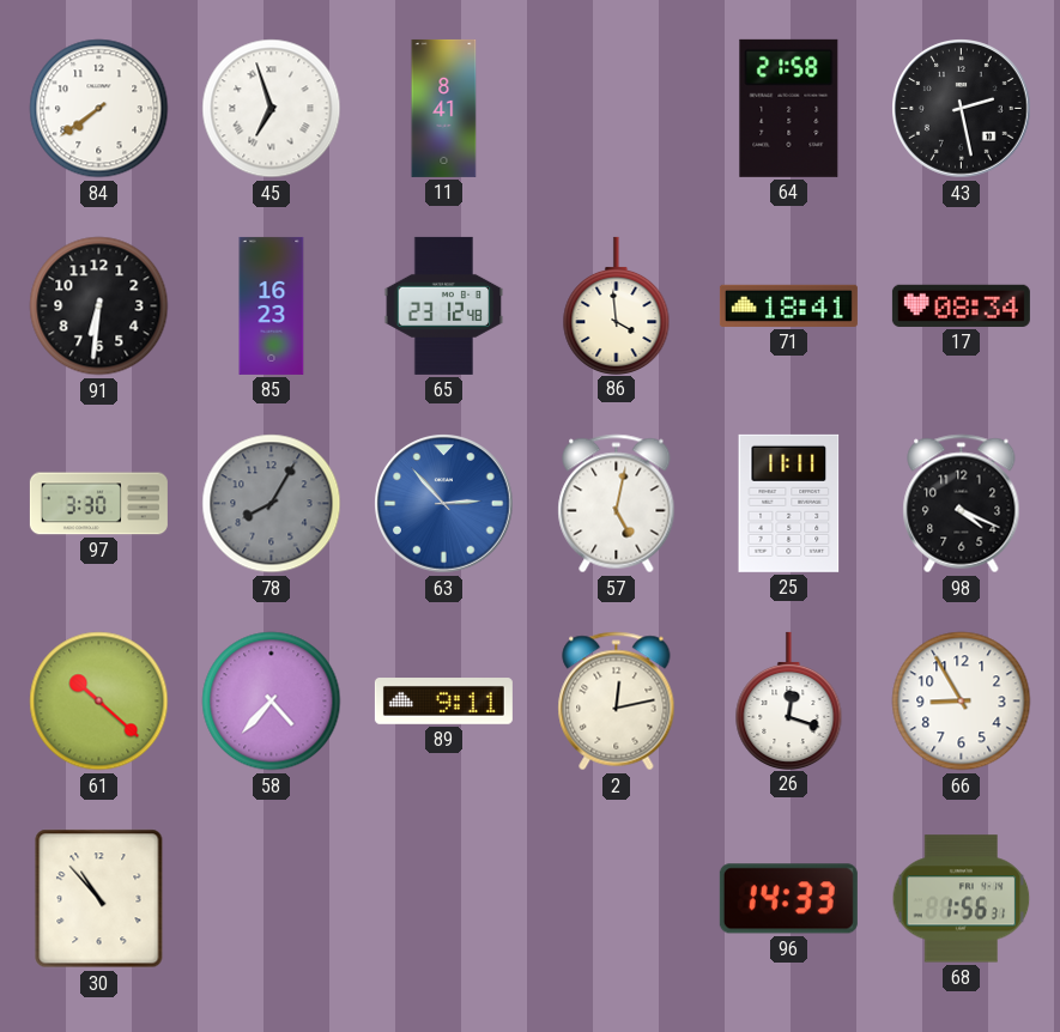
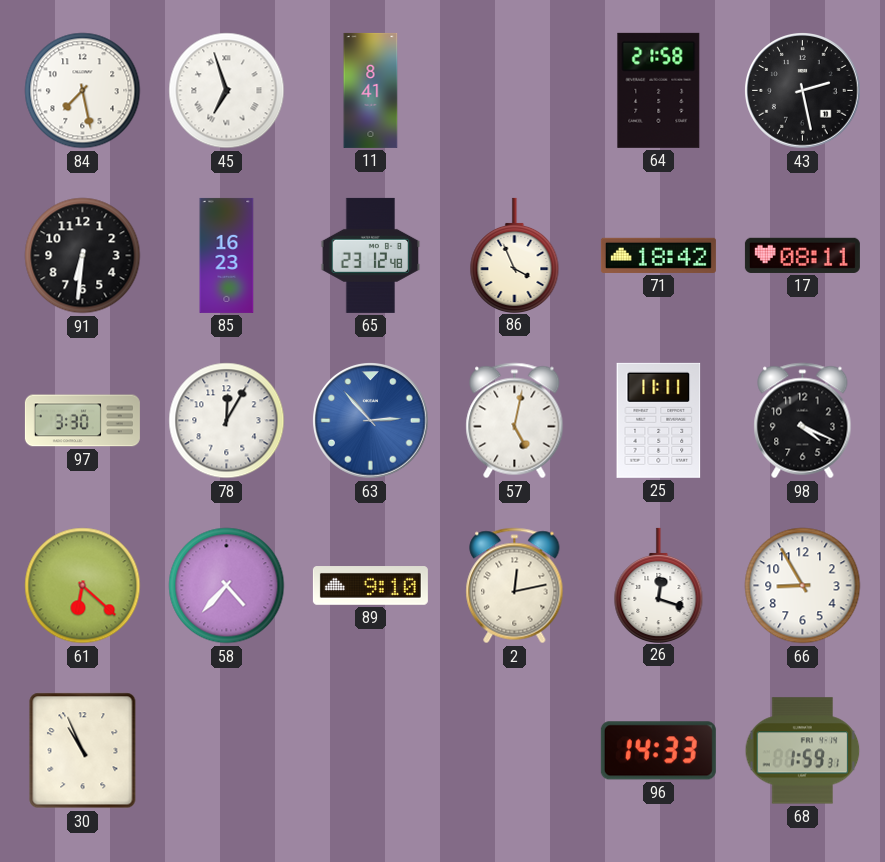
84: 7:39 -> 7:28
86: 3:59 -> 3:56
71: 18:41 -> 18:42
17: 08:34 -> 08:11
78: 8:05 -> 12:05
78 dial: grey -> white
61: 10:22 -> 6:22
89: 9:11 -> 9:10
30: 10:53 -> 10:56
68: 1:56 -> 1:59
